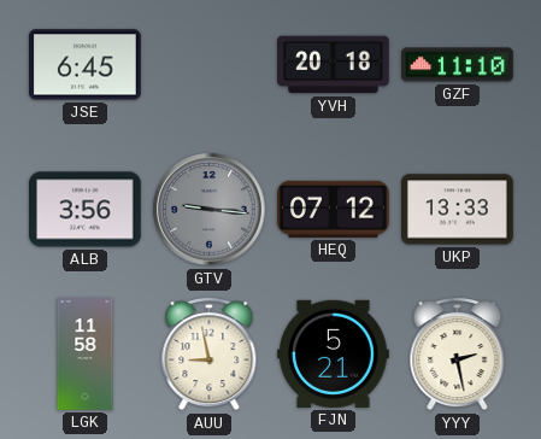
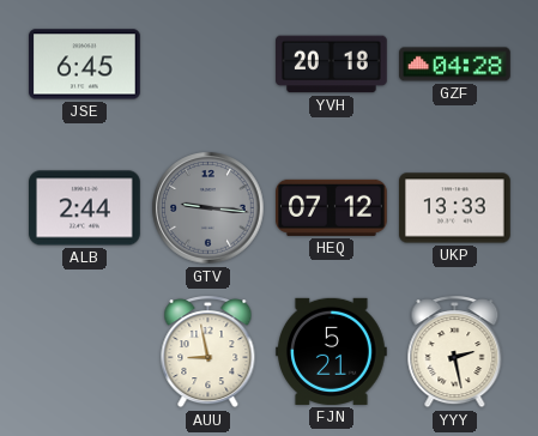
GZF: 11:10 -> 04:28
ALB: 3:56 -> 2:44
LGK: 11:58 -> none
